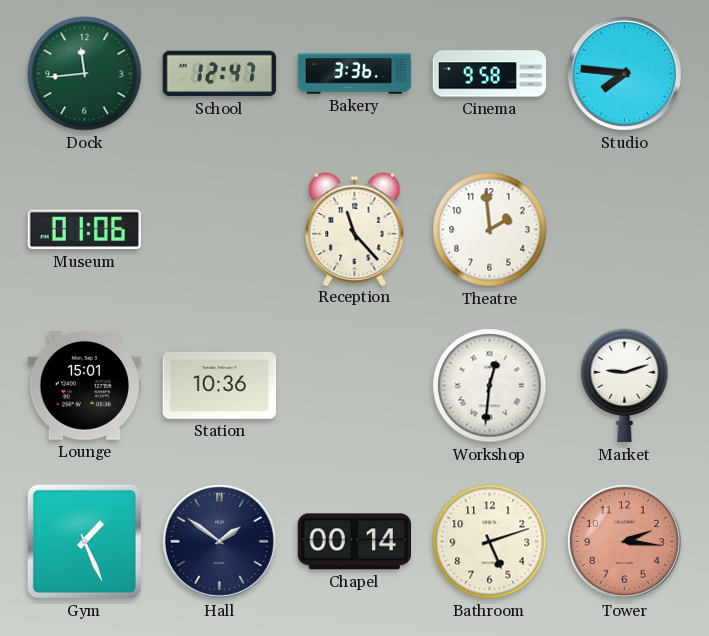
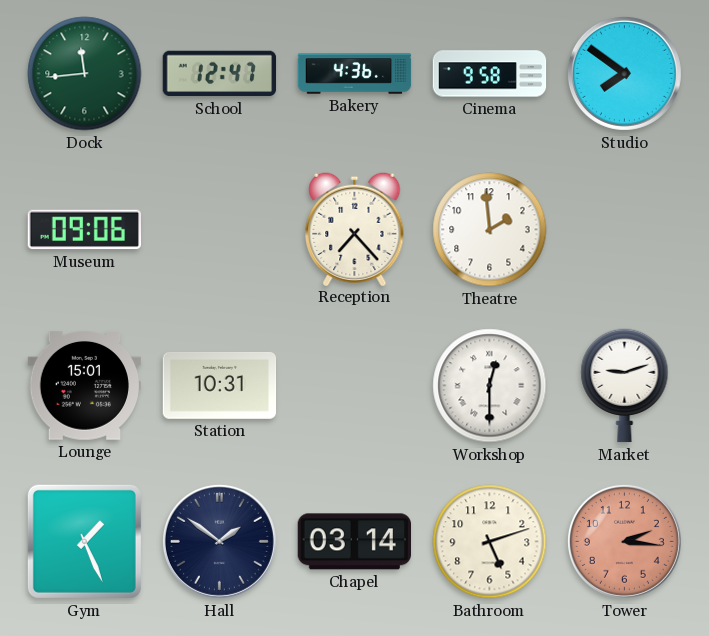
Bakery: 3:36 -> 4:36
Studio: 7:46 -> 7:51
Museum: 01:06 -> 09:06
Reception: 11:23 -> 7:23
Station: 10:36 -> 10:31
Workshop: 12:31 -> 12:30
Chapel: 00:14 -> 03:14
